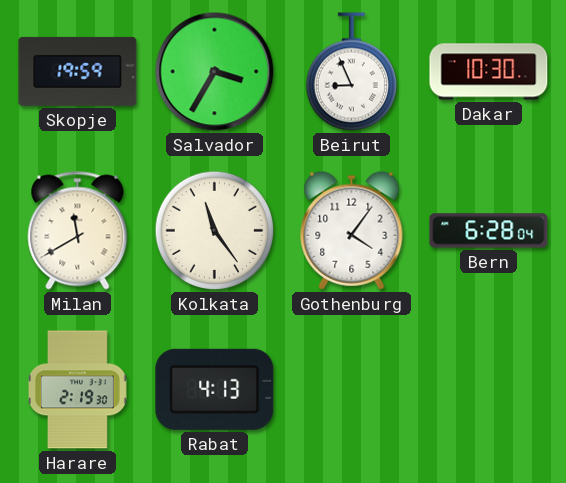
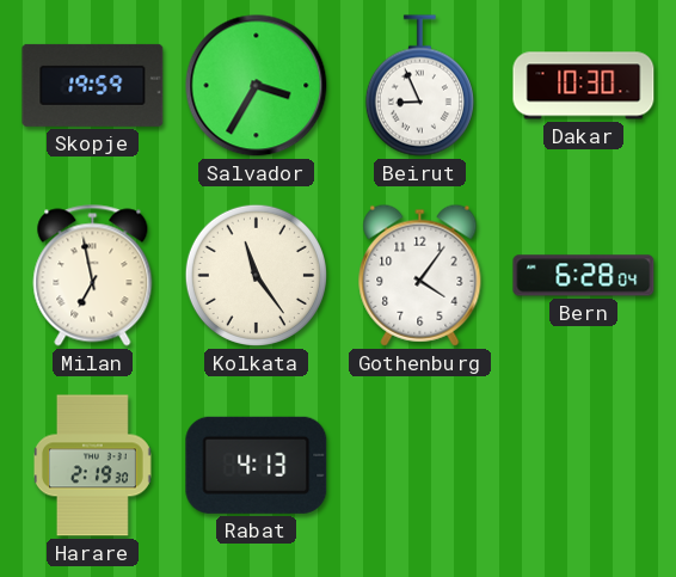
Milan: 11:40 -> 6:58
